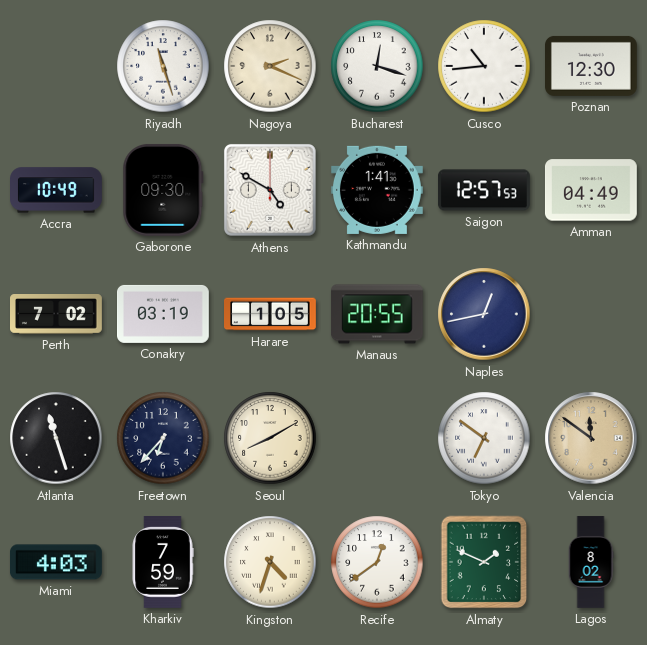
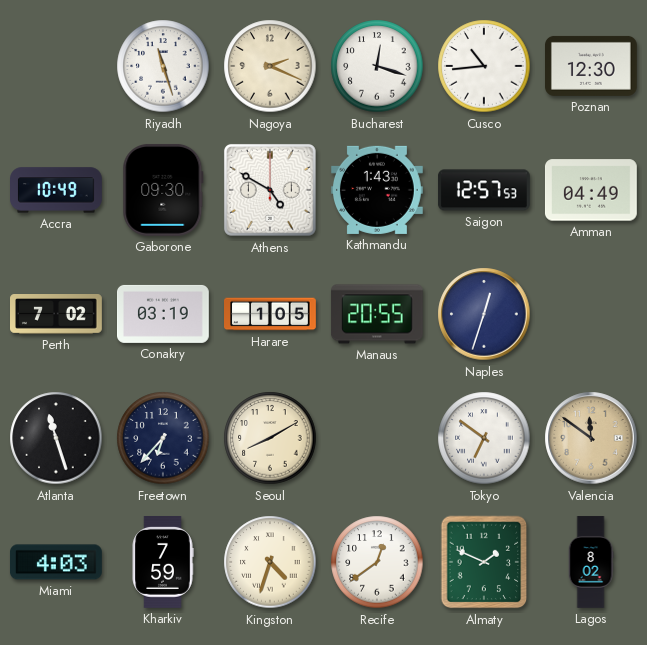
Kathmandu: 1:41 -> 1:43
Naples: 12:43 -> 12:33
